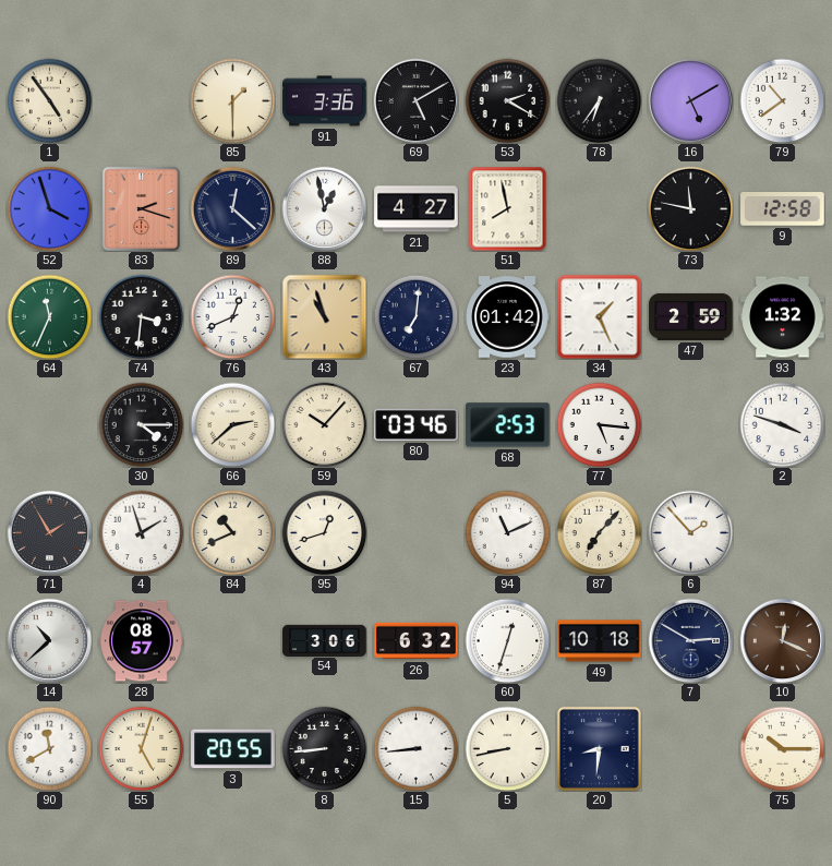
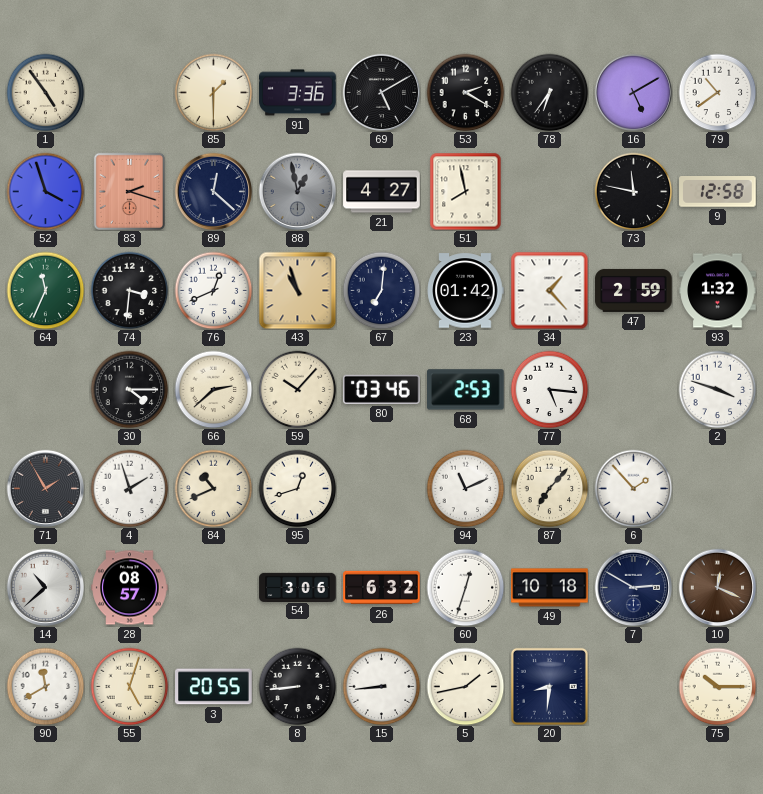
88 dial: white -> grey
34: 1:26 -> 1:23
5: 8:43 -> 1:43
